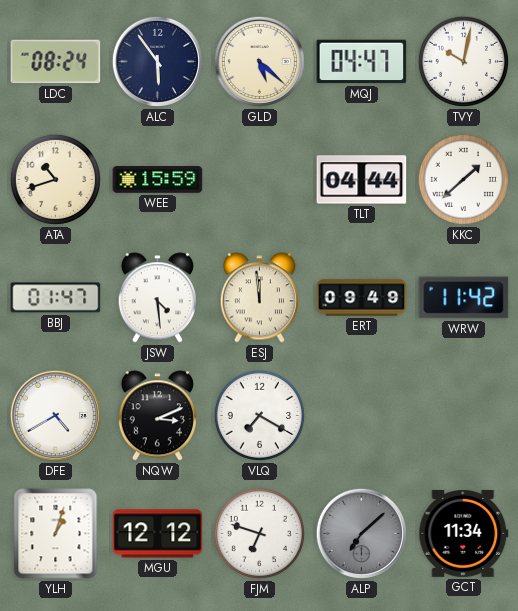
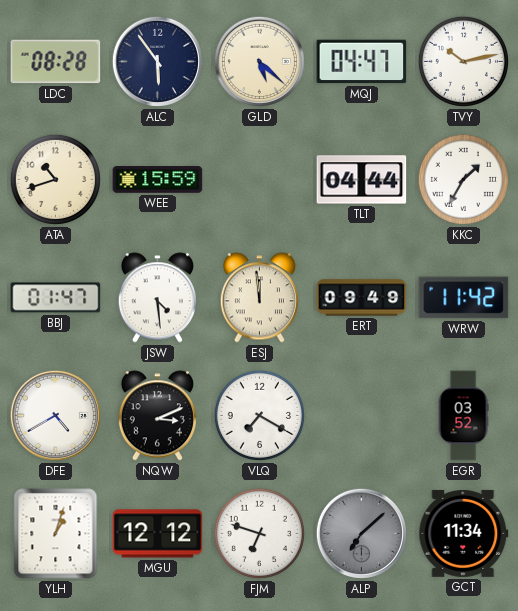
LDC: 08:24 -> 08:28
TVY: 10:02 -> 10:13
KKC: 1:38 -> 1:35
EGR: none -> 03:52
